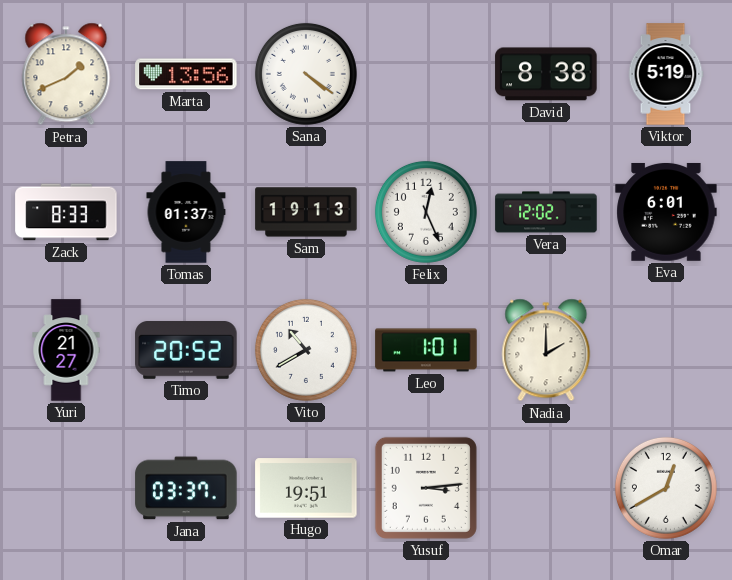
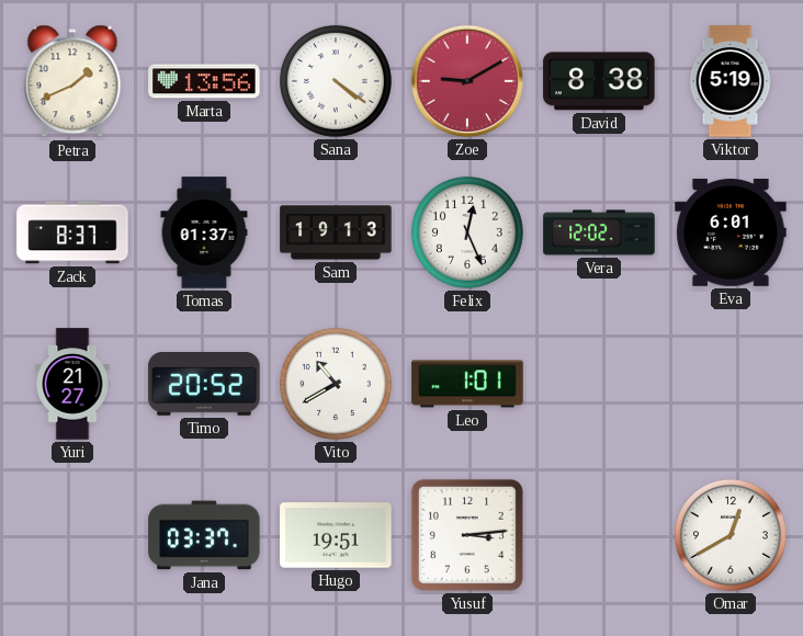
Zoe: none -> 9:10
Zack: 8:33 -> 8:37
Nadia: 2:00 -> none
